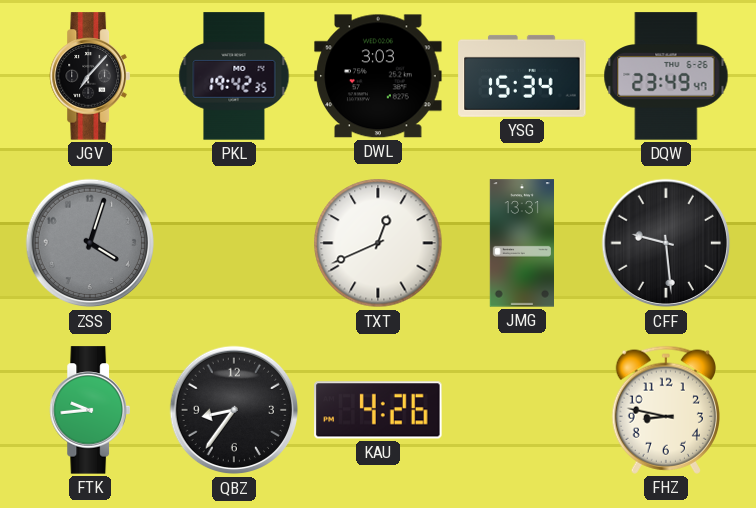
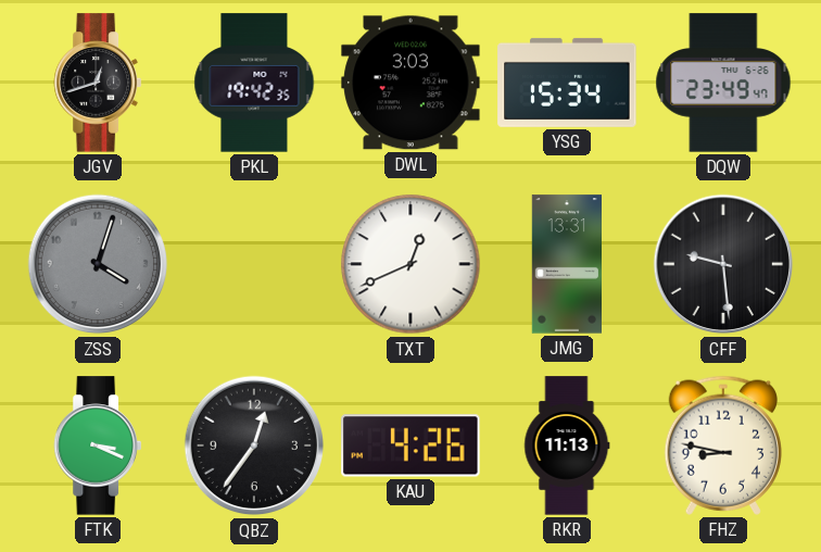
JGV: 7:07 -> 12:42
FTK: 9:44 -> 3:19
QBZ: 8:36 -> 12:36
RKR: none -> 11:13
